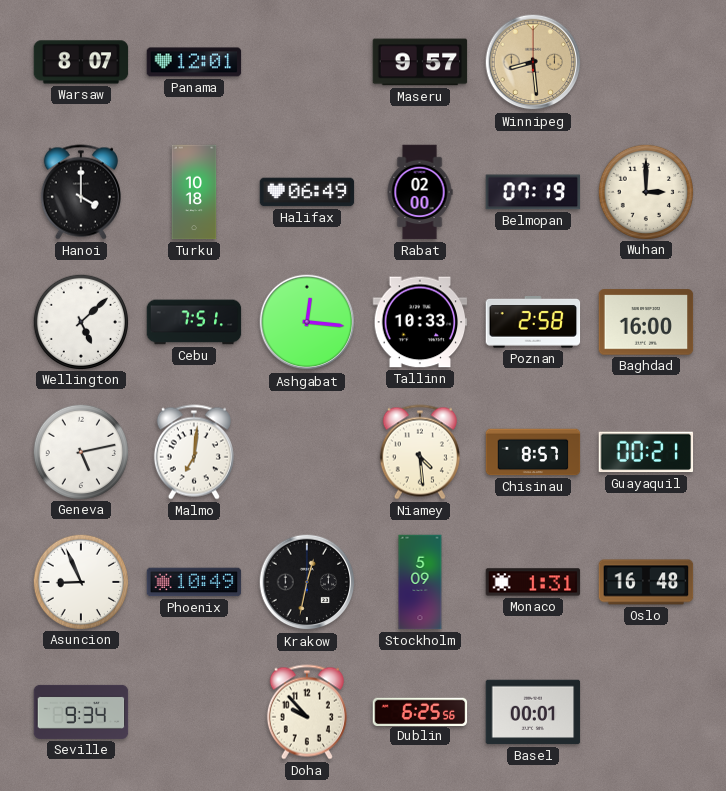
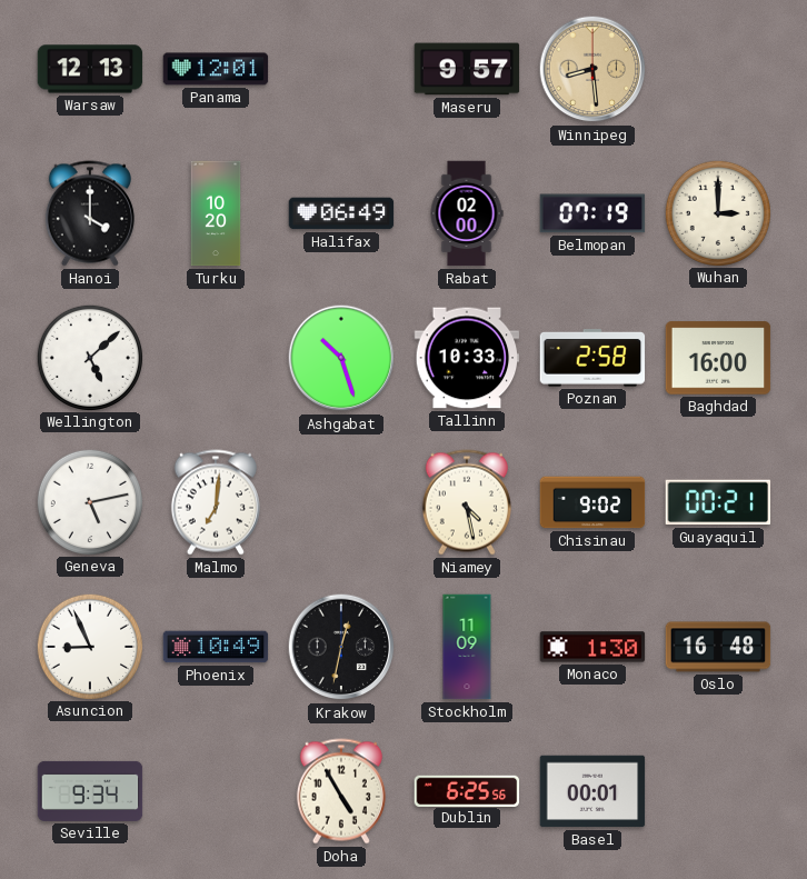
Warsaw: 8:07 -> 12:13
Turku: 10:18 -> 10:20
Cebu: 7:51 -> none
Ashgabat: 12:16 -> 10:27
Niamey: 4:29 -> 4:28
Chisinau: 8:57 -> 9:02
Stockholm: 5:09 -> 11:09
Monaco: 1:31 -> 1:30
Doha: 9:53 -> 4:55
